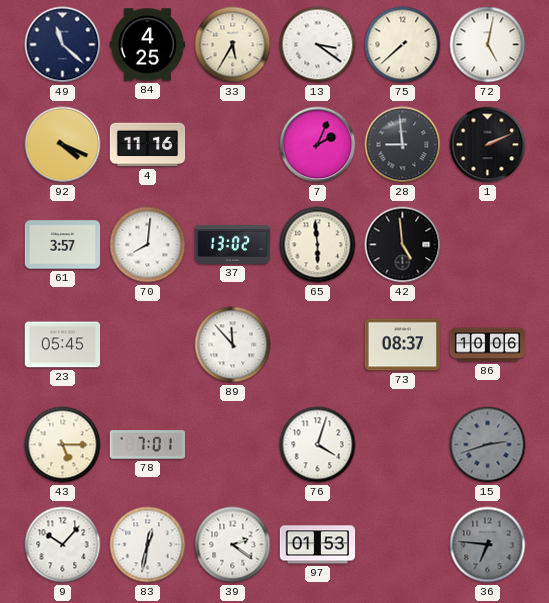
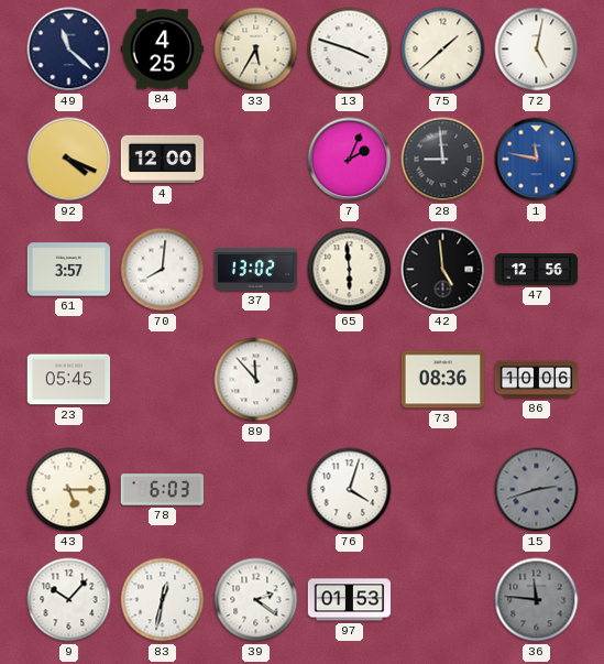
13: 3:21 -> 3:48
75: 7:38 -> 1:38
4: 11:16 -> 12:00
1: 2:11 -> 11:47
1 dial: black -> blue
47: none -> 12:56
73: 08:37 -> 08:36
78: 7:01 -> 6:03
36: 6:46 -> 11:46
